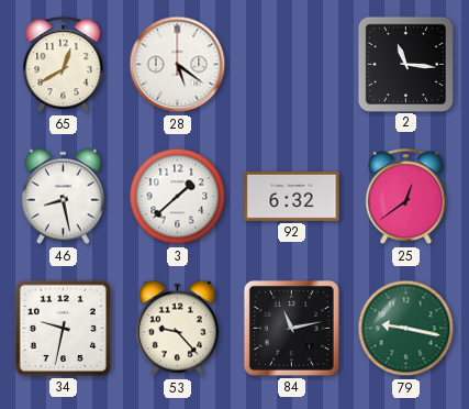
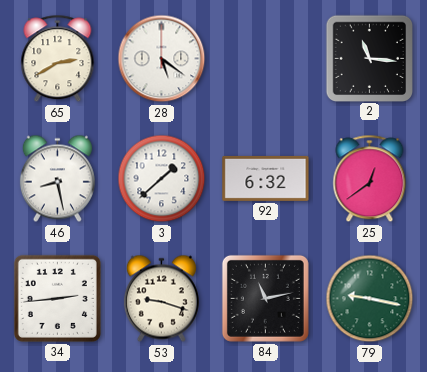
65: 12:40 -> 2:40
34: 9:32 -> 2:44
53: 9:23 -> 9:18
